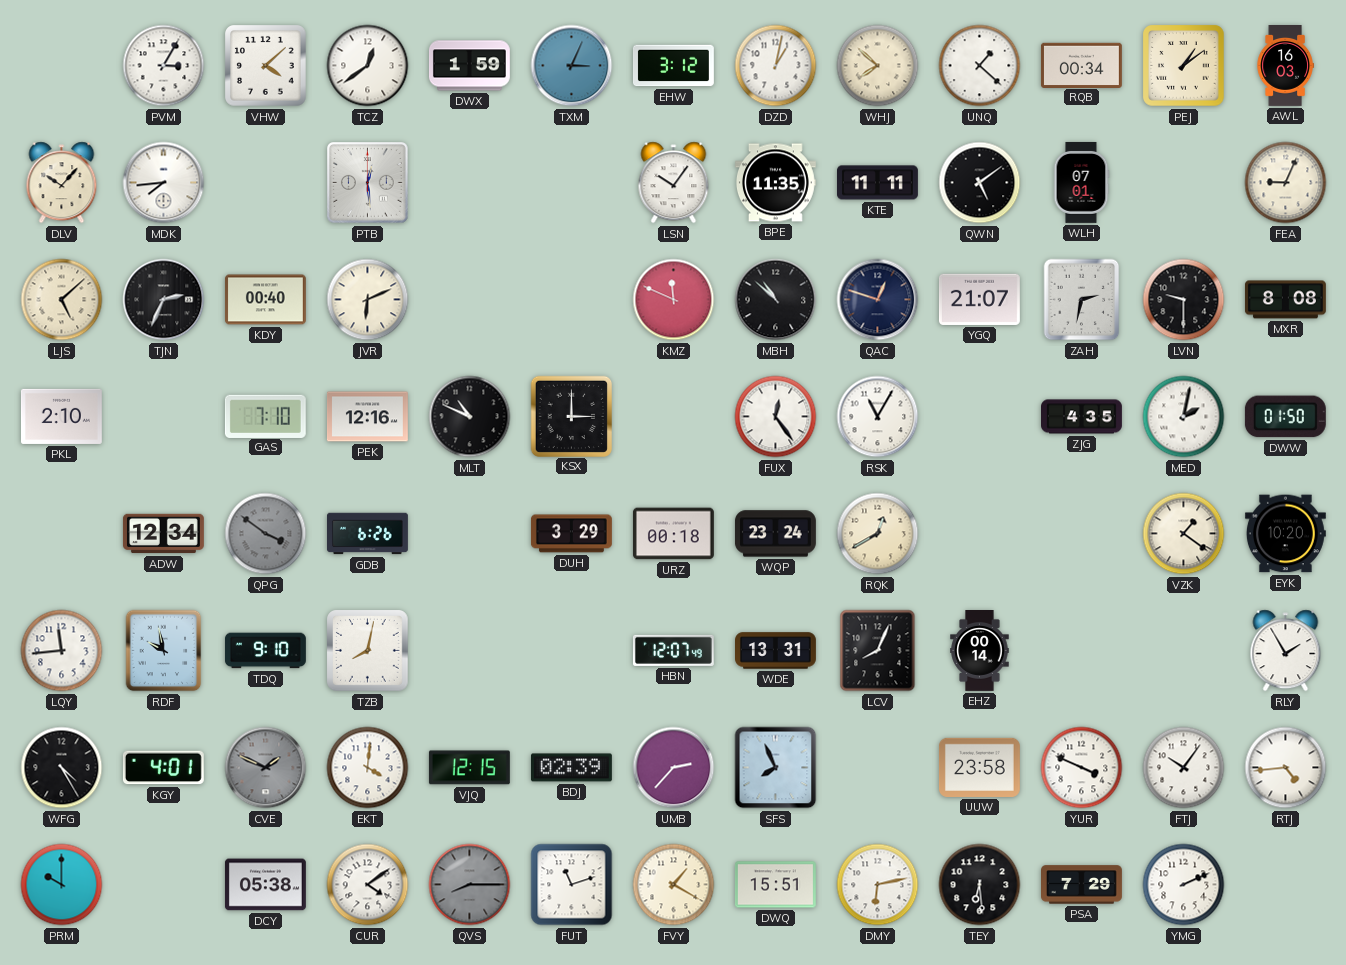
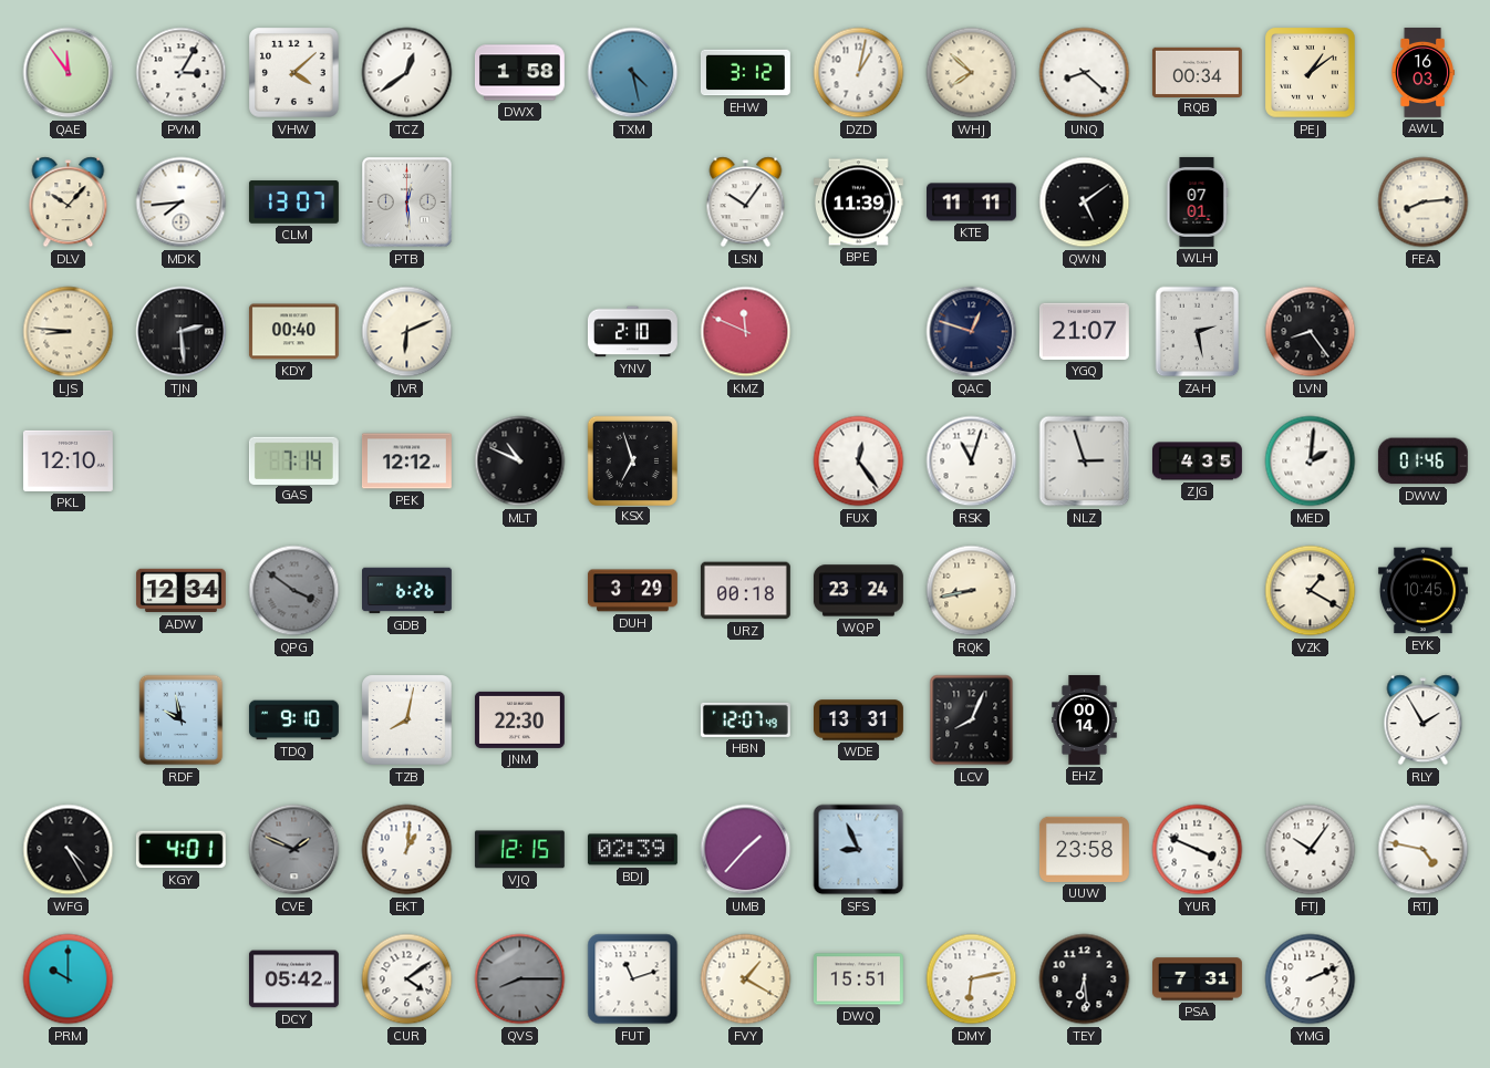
QAE: none -> 11:54
DWX: 1:59 -> 1:58
TXM: 3:04 -> 4:28
UNQ: 1:22 -> 8:22
CLM: none -> 13:07
BPE: 11:35 -> 11:39
FEA: 9:04 -> 8:14
LJS: 5:08 -> 8:46
TJN: 2:34 -> 2:29
YNV: none -> 2:10
MBH: 10:52 -> none
ZAH: 2:32 -> 2:28
LVN: 9:30 -> 8:24
MXR: 8:08 -> none
PKL: 2:10 -> 12:10
GAS: 7:10 -> 7:14
PEK: 12:16 -> 12:12
KSX: 3:00 -> 6:57
RSK: 11:05 -> 11:03
NLZ: none -> 2:57
MED: 2:02 -> 2:01
DWW: 01:50 -> 01:46
RQK: 12:40 -> 8:43
VZK: 1:21 -> 1:20
EYK: 10:20 -> 10:45
LQY: 11:44 -> none
JNM: none -> 22:30
EKT: 4:01 -> 1:01
UMB: 2:37 -> 1:37
SFS: 7:56 -> 8:56
RTJ: 4:44 -> 4:47
DCY: 05:38 -> 05:42
PSA: 7:29 -> 7:31
